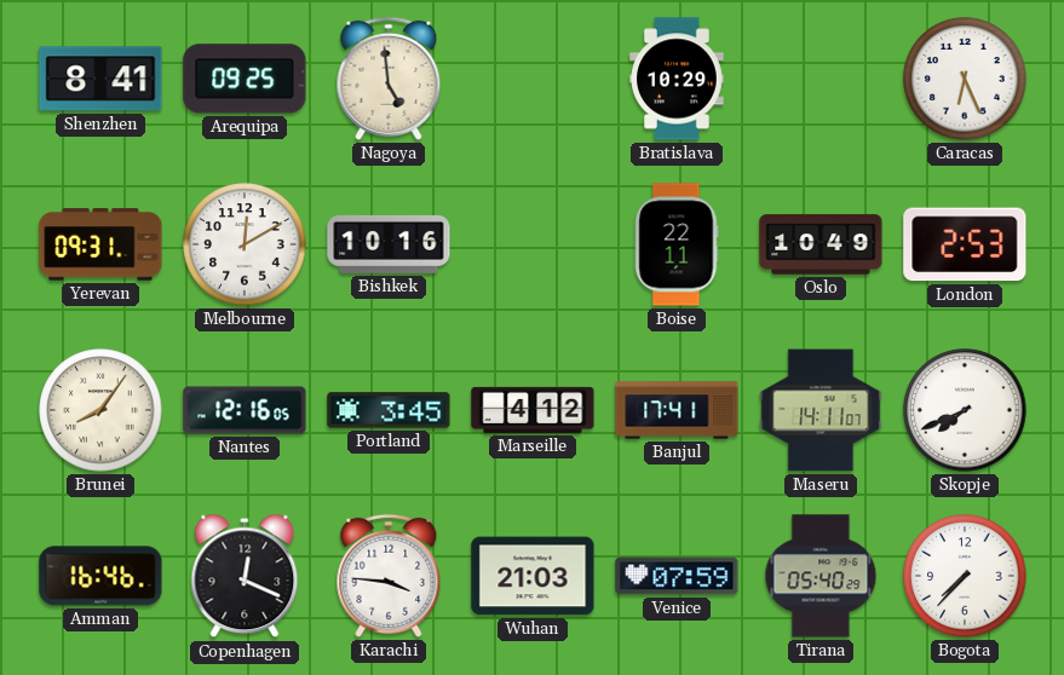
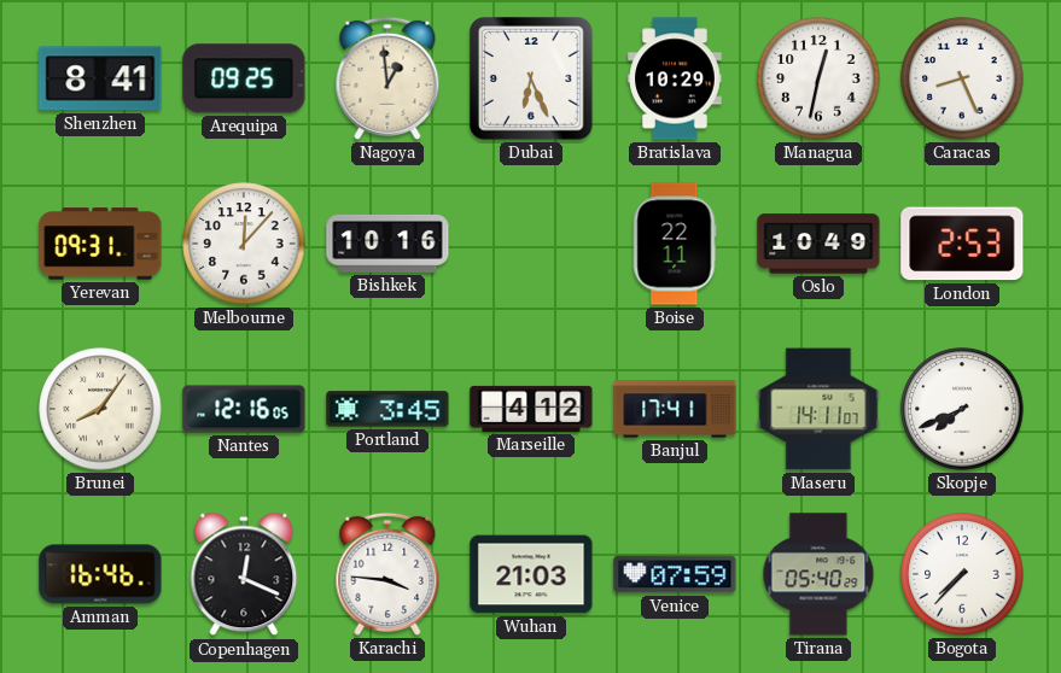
Nagoya: 4:59 -> 12:59
Dubai: none -> 6:26
Managua: none -> 12:32
Caracas: 6:26 -> 8:26
Melbourne: 12:10 -> 12:07
